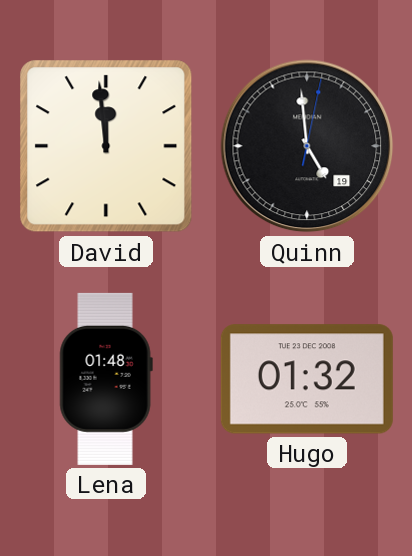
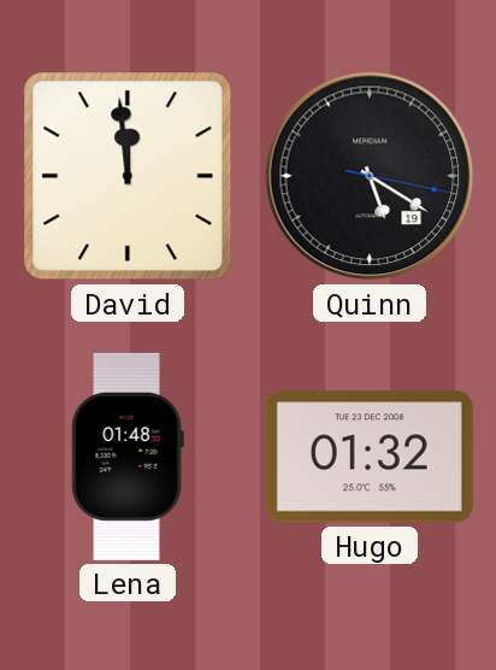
Quinn: 4:59 -> 5:20
